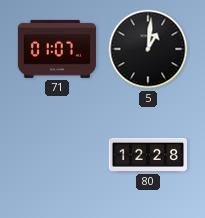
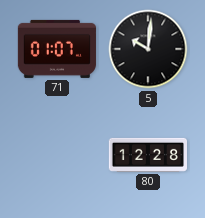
5: 1:01 -> 10:01
